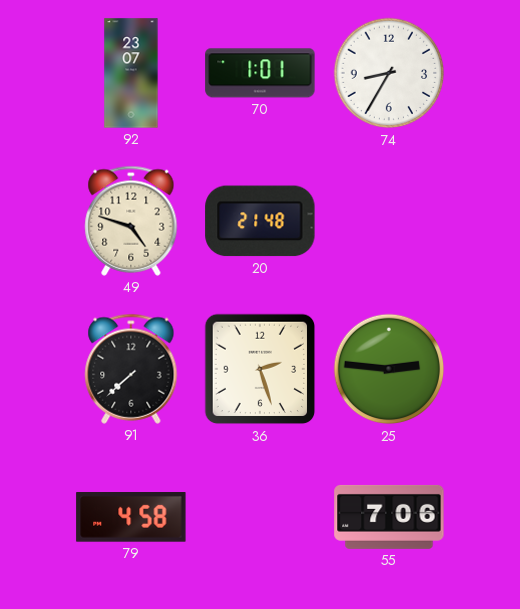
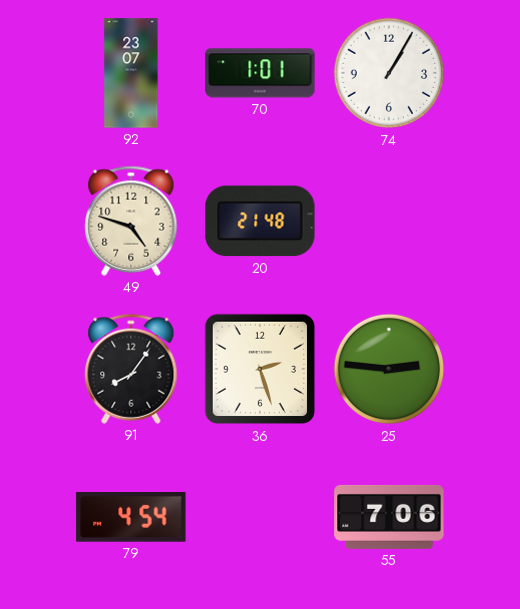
74: 8:35 -> 1:05
91: 7:38 -> 8:06
79: 4:58 -> 4:54
